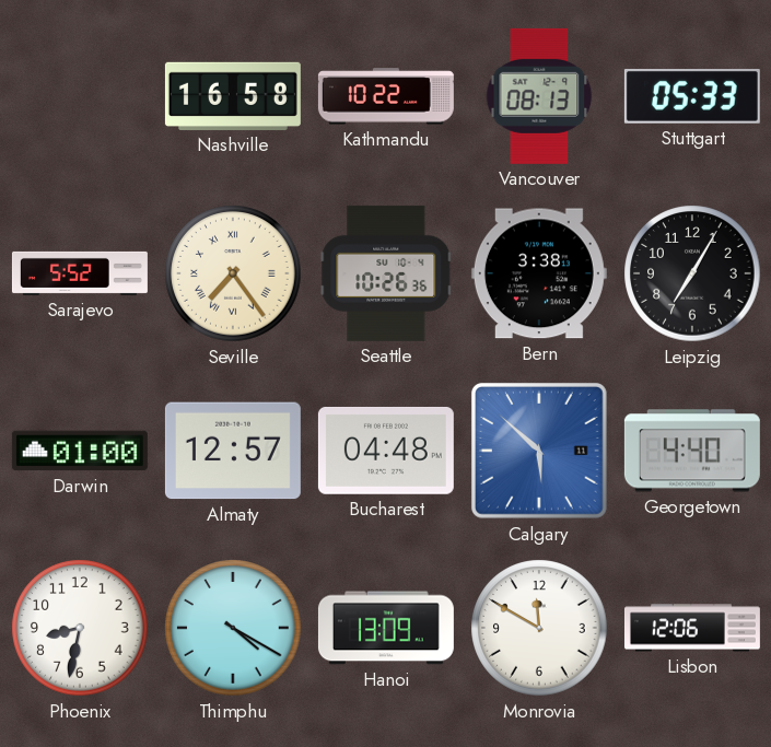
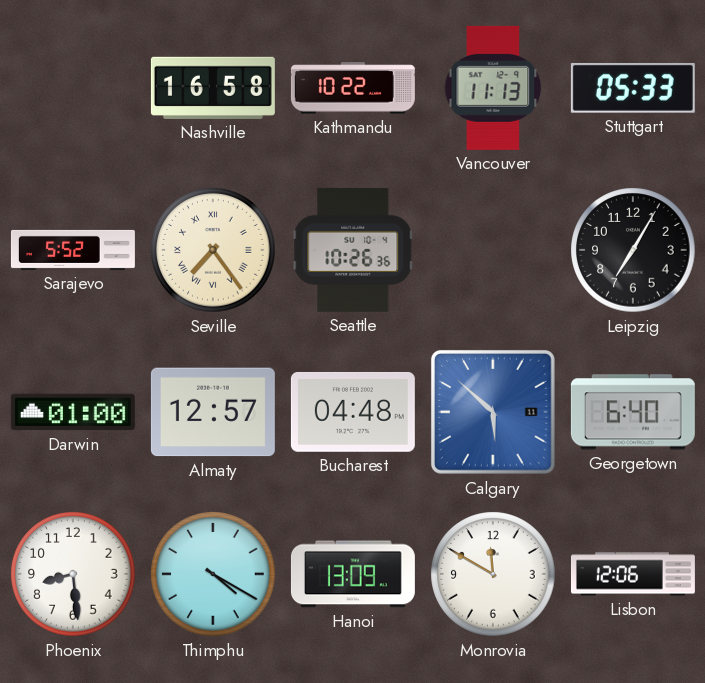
Vancouver: 08:13 -> 11:13
Bern: 3:38 -> none
Georgetown: 4:40 -> 6:40
Phoenix: 8:32 -> 8:29
